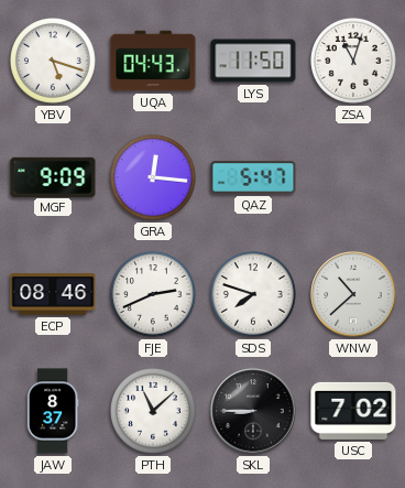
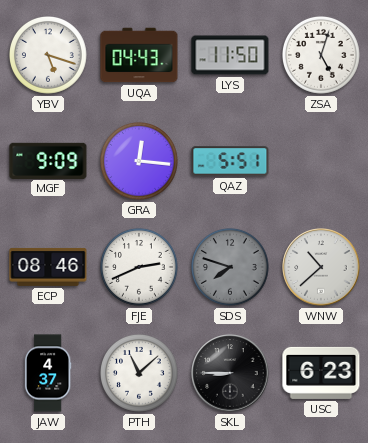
ZSA: 11:03 -> 5:03
QAZ: 5:47 -> 5:51
SDS dial: white -> grey
JAW: 8:37 -> 4:37
USC: 7:02 -> 6:23
